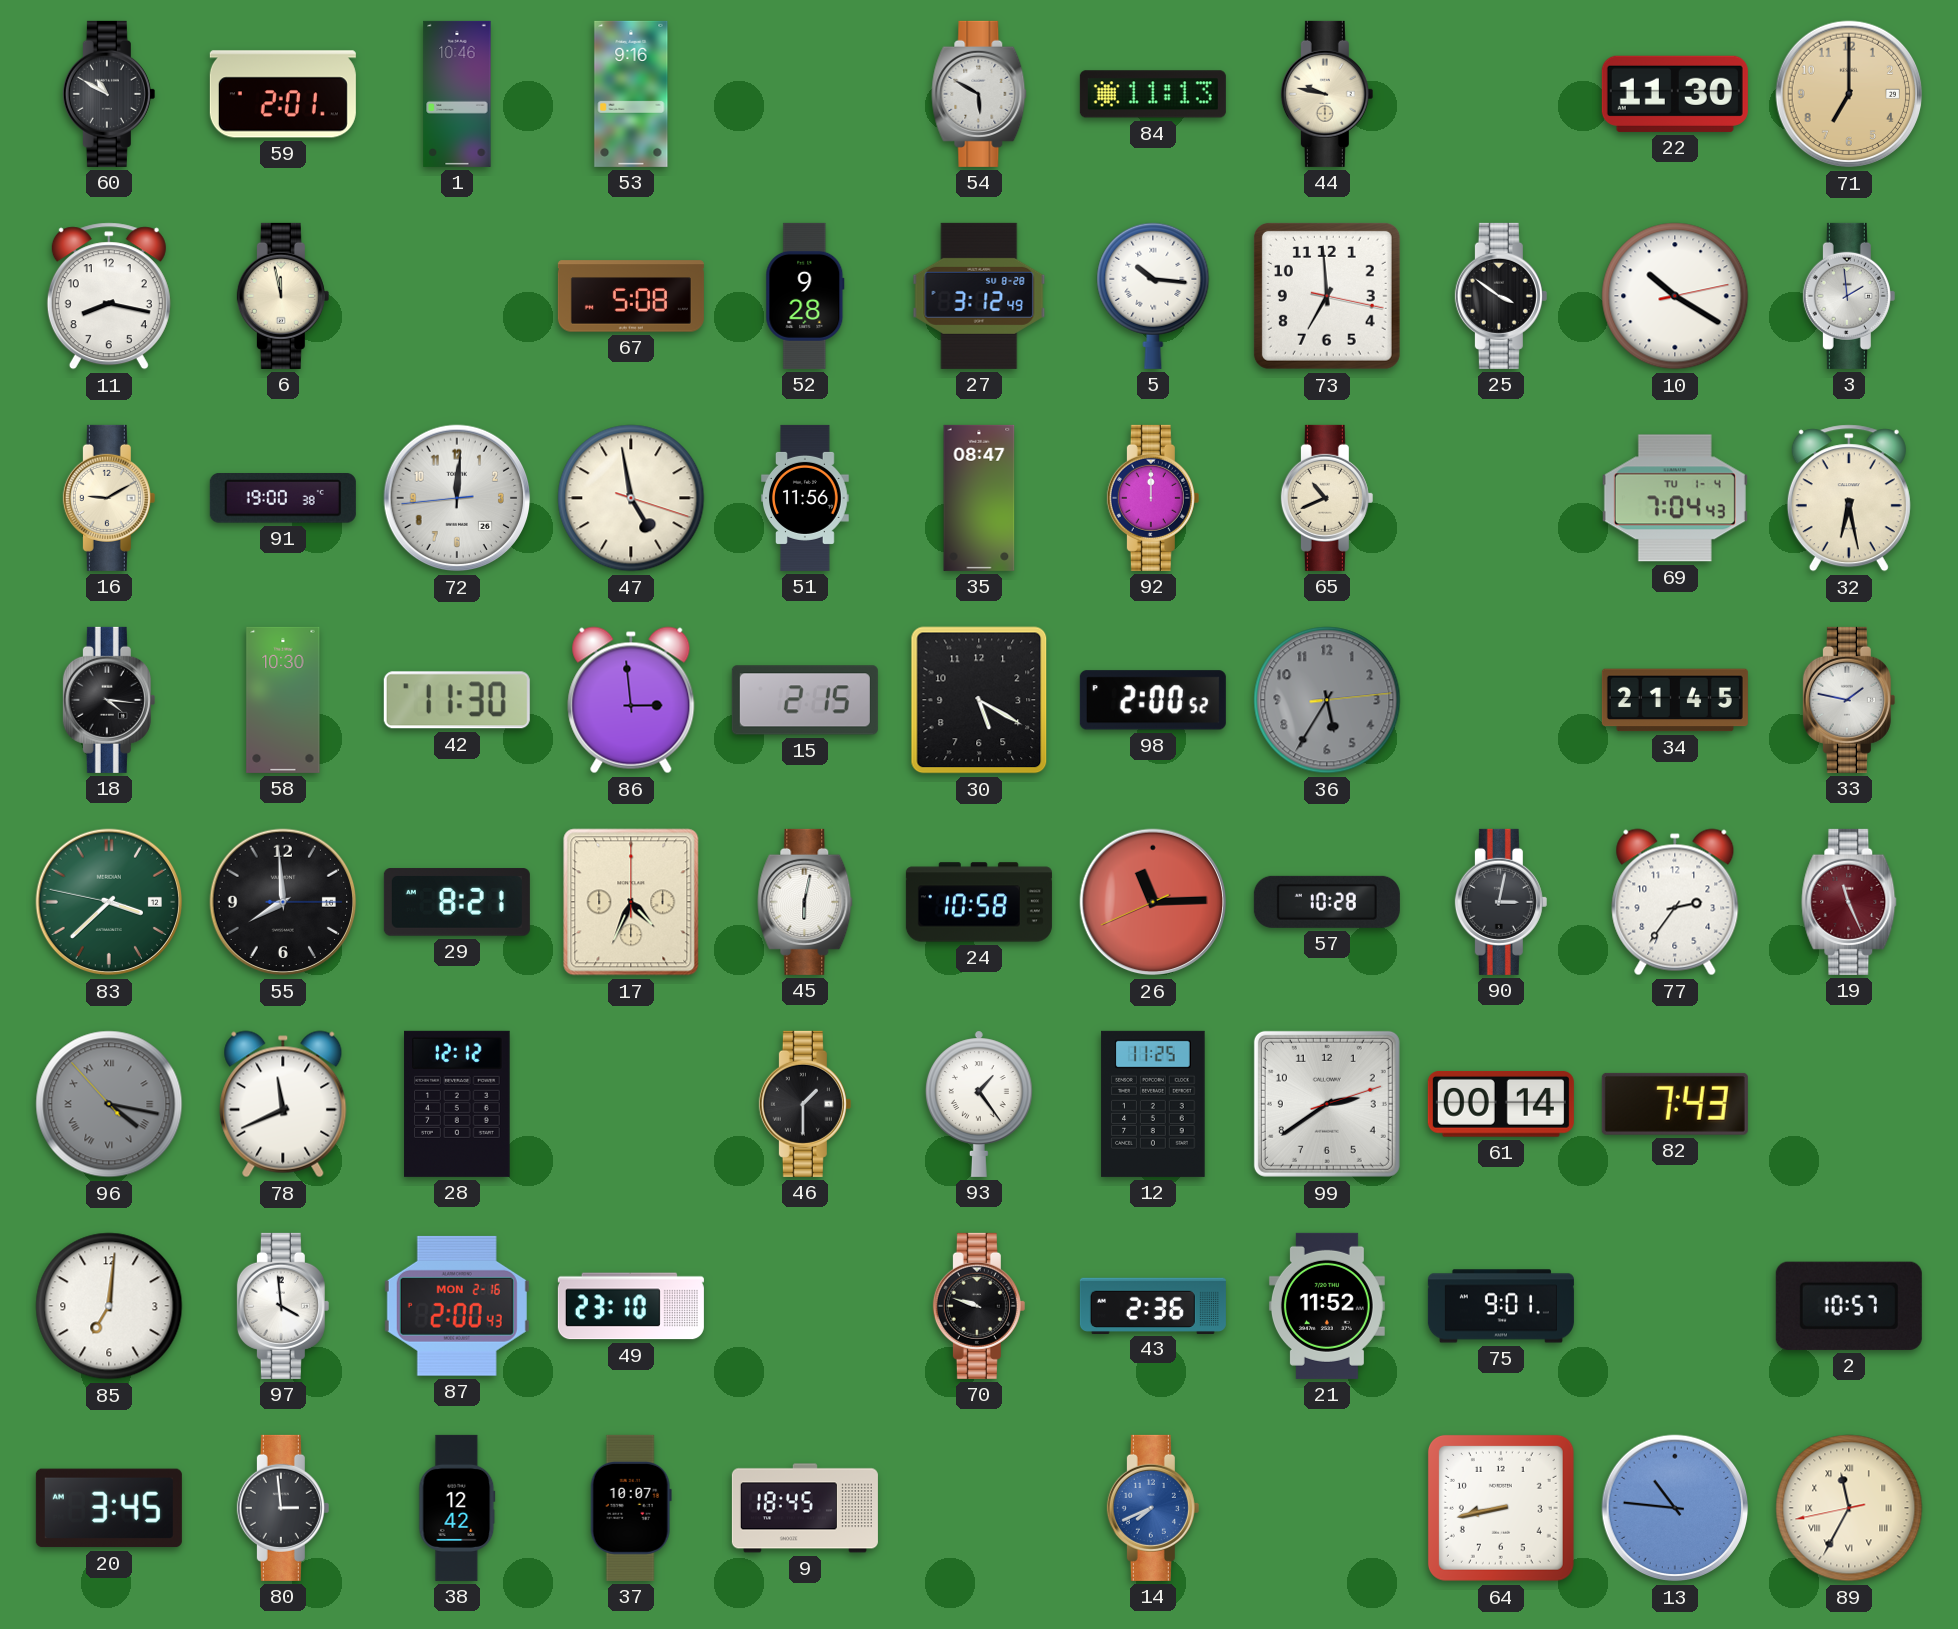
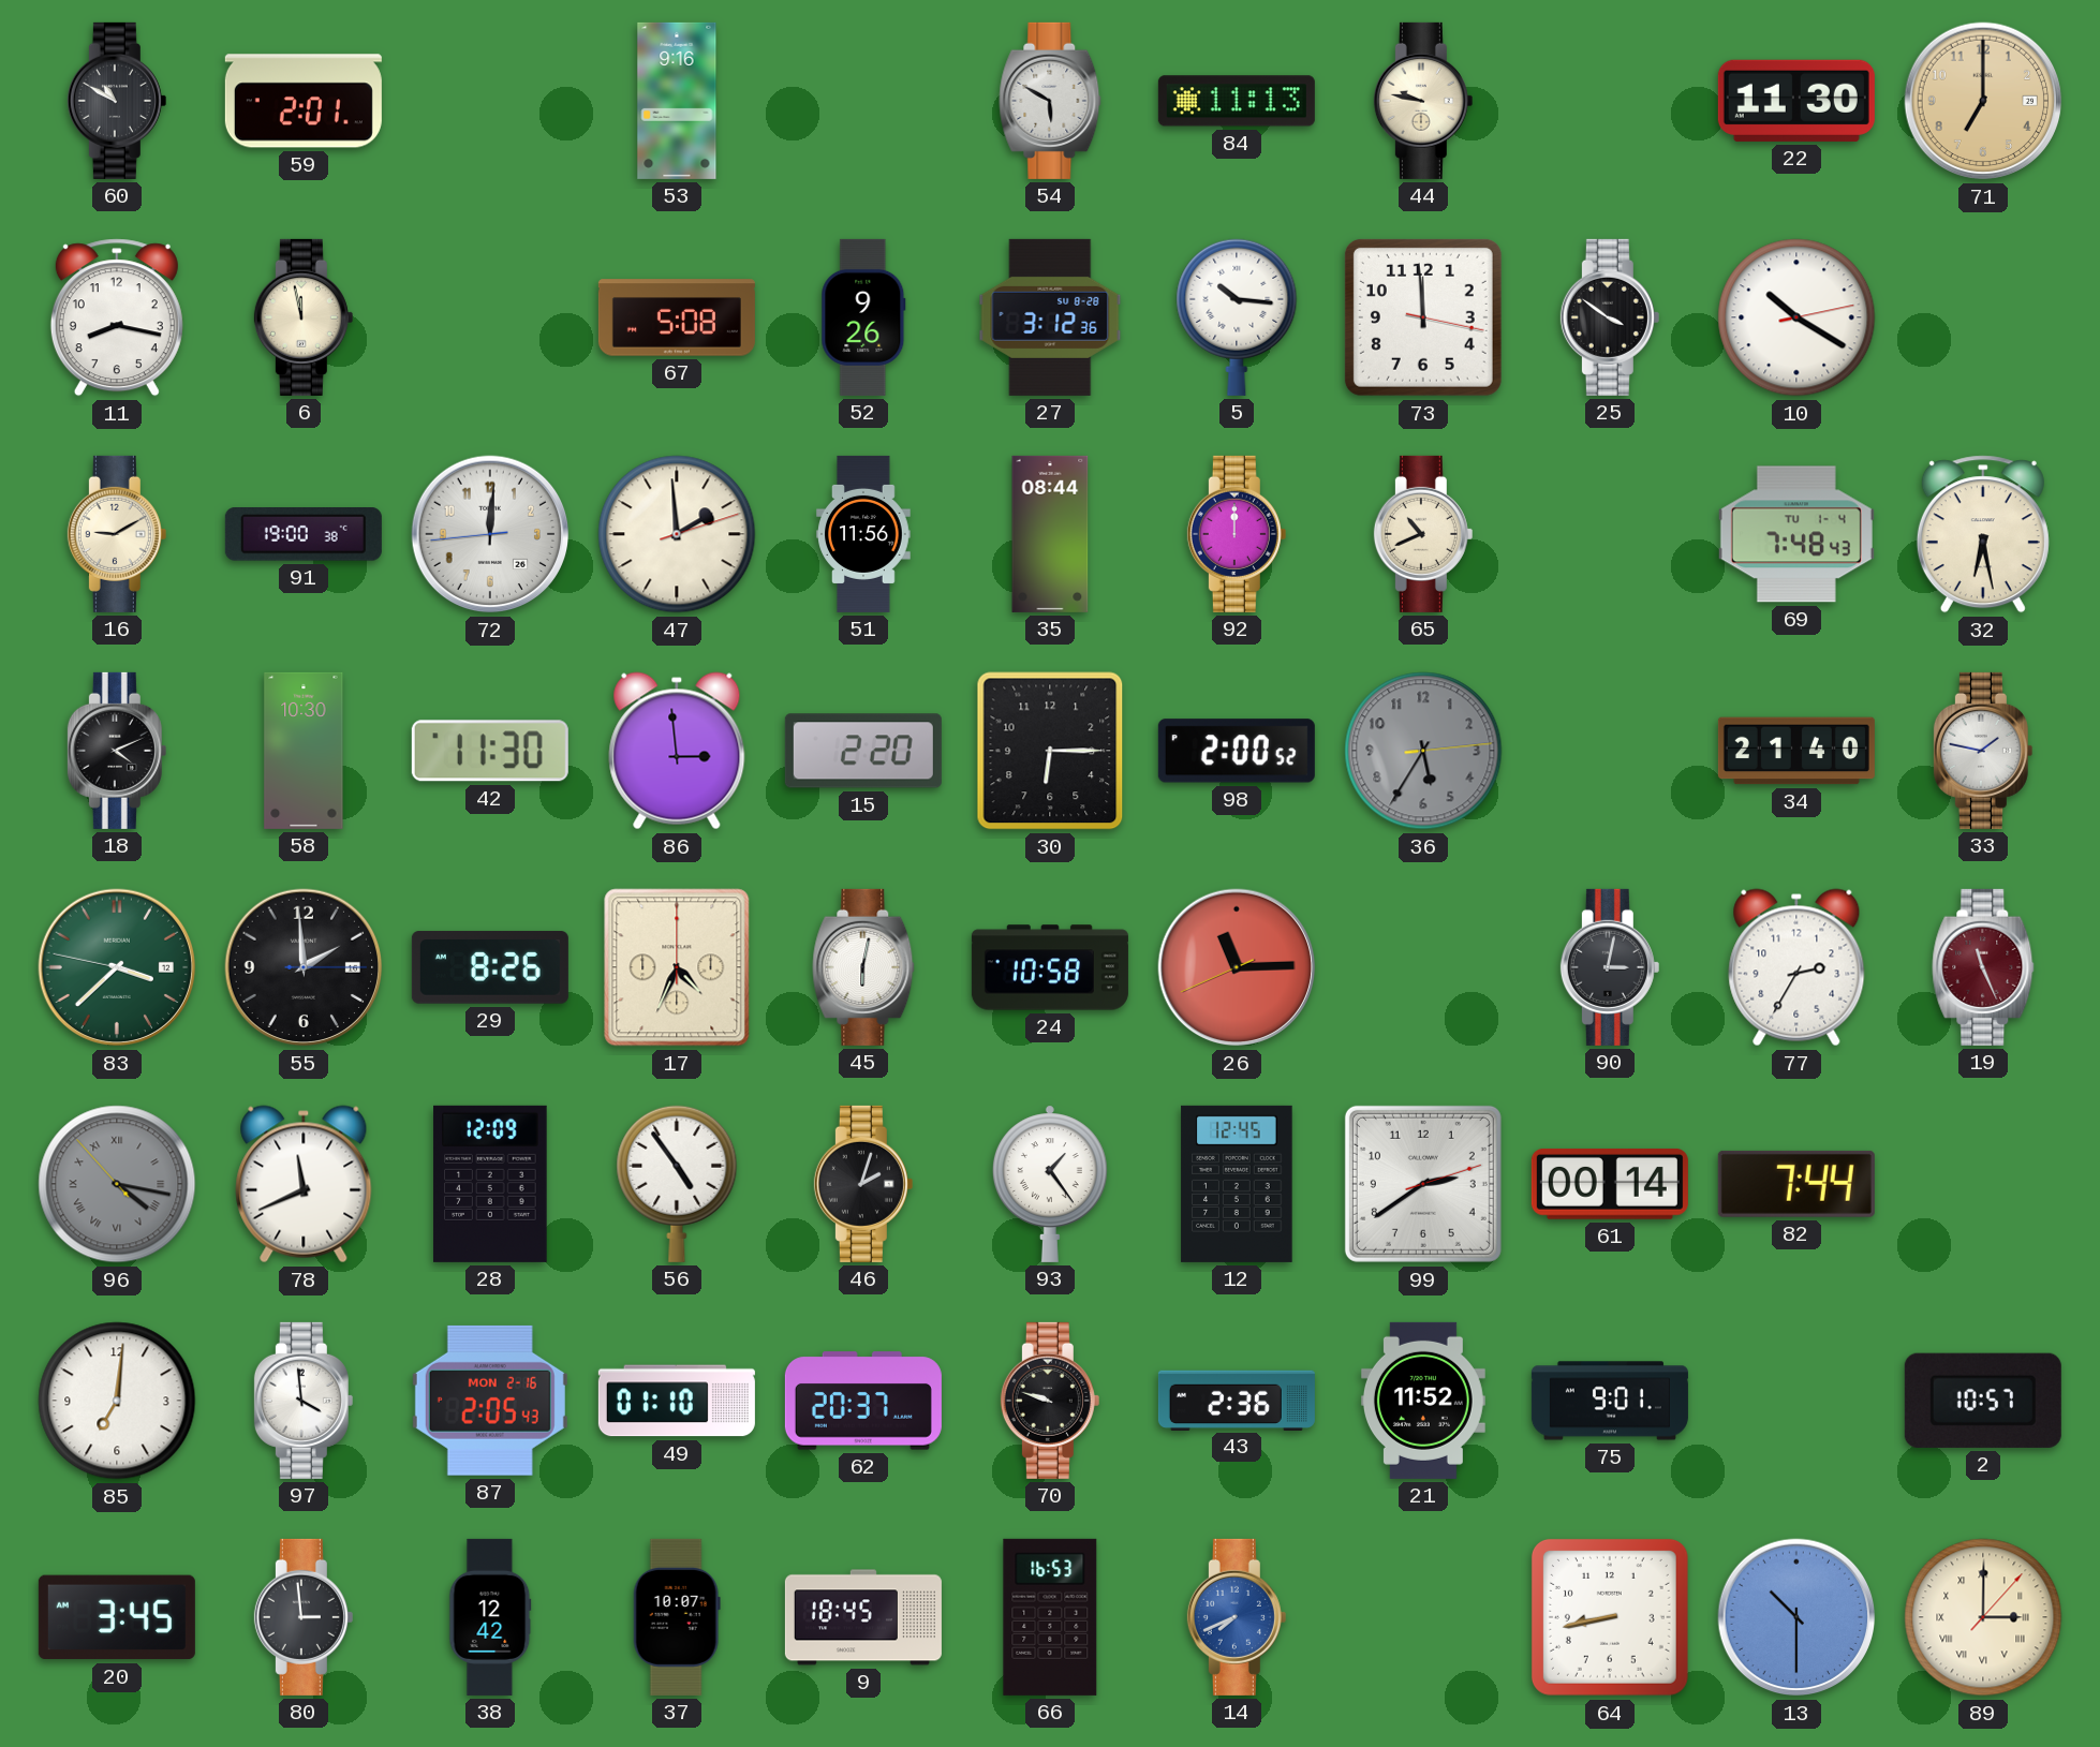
1: 10:46 -> none
52: 9:28 -> 9:26
27: 3:12:49 -> 3:12:36
73: 6:59 -> 11:59
3: 1:59 -> none
47: 4:58 -> 1:59
35: 08:47 -> 08:44
69: 7:04 -> 7:48
18: 4:16 -> 4:11
15: 2:15 -> 2:20
30: 5:20 -> 6:15
34: 21:45 -> 21:40
55: 7:59 -> 1:59
29: 8:21 -> 8:26
57: 10:28 -> none
77: 2:36 -> 2:35
28: 12:12 -> 12:09
56: none -> 4:54
46: 1:30 -> 2:03
12: 11:25 -> 12:45
82: 7:43 -> 7:44
87: 2:00 -> 2:05
49: 23:10 -> 01:10
62: none -> 20:37
66: none -> 16:53
13: 10:46 -> 10:30
89: 11:34 -> 3:00
